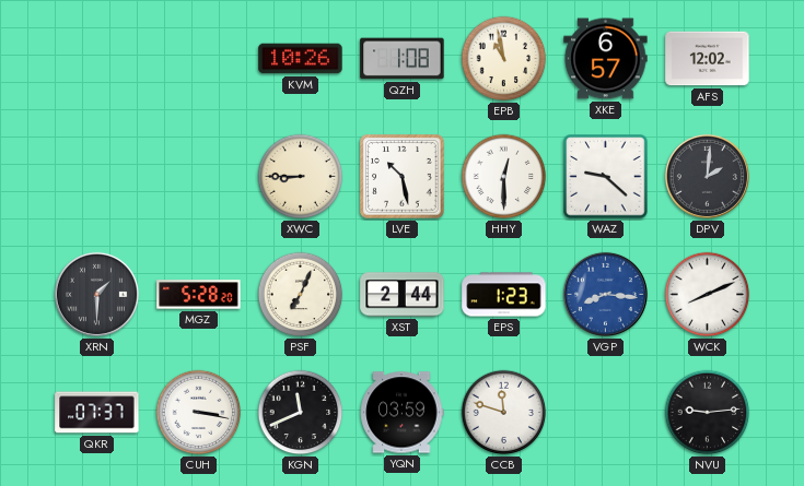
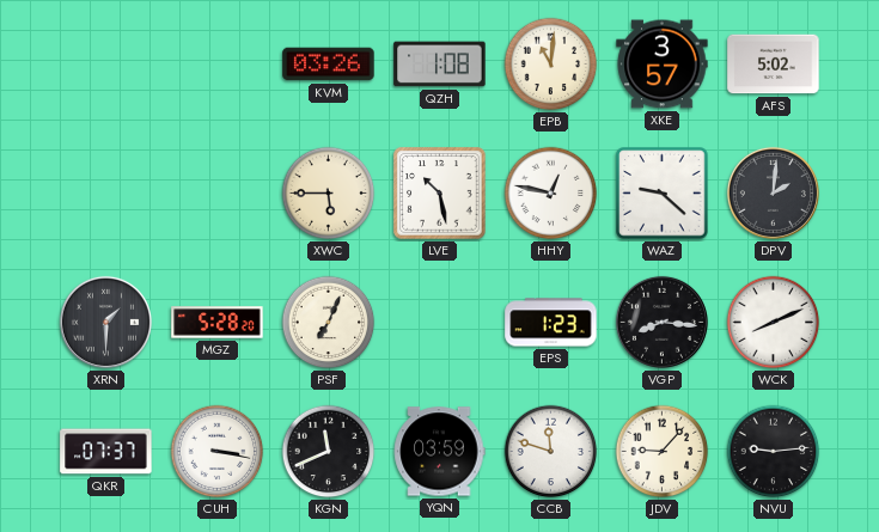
KVM: 10:26 -> 03:26
EPB: 10:58 -> 11:01
XKE: 6:57 -> 3:57
AFS: 12:02 -> 5:02
XWC: 8:45 -> 5:45
HHY: 12:30 -> 12:47
XST: 2:44 -> none
VGP dial: blue -> black
JDV: none -> 9:07
